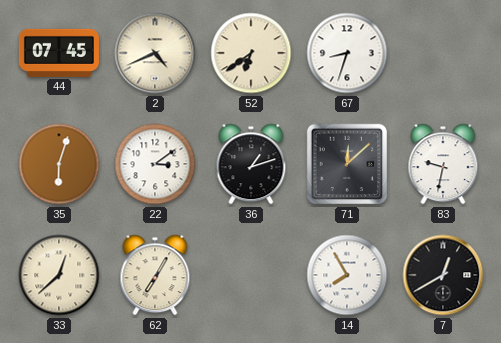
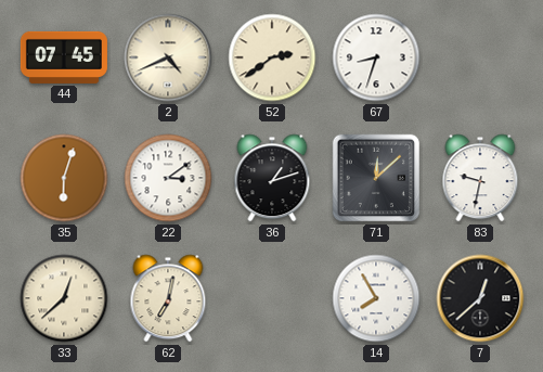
52: 6:39 -> 2:39
62: 7:05 -> 7:02
7: 12:40 -> 12:38
